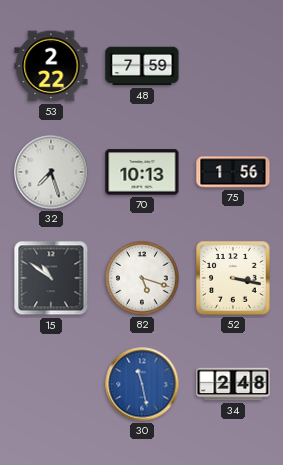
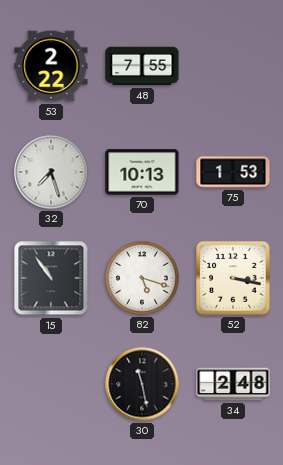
48: 7:59 -> 7:55
75: 1:56 -> 1:53
15: 10:51 -> 10:54
30 dial: blue -> black
